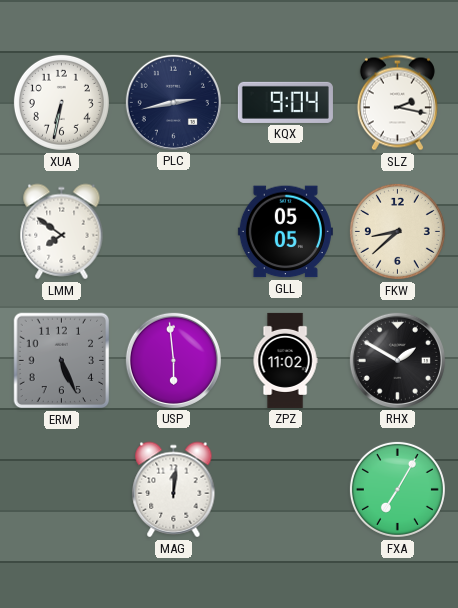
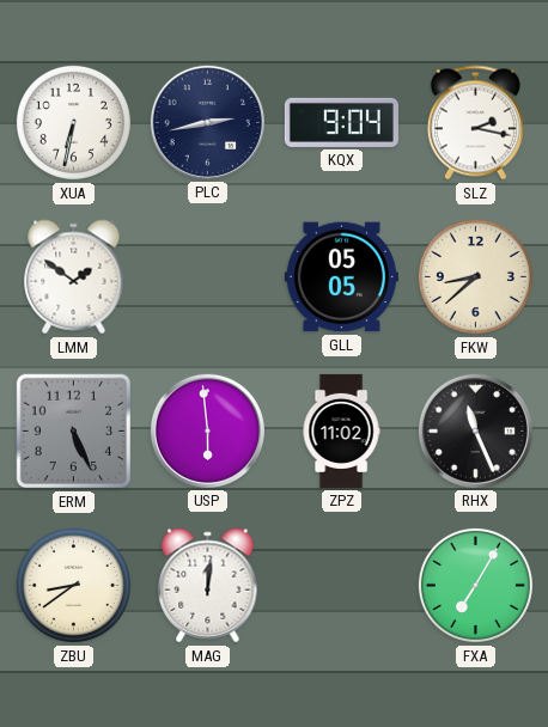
LMM: 7:51 -> 1:51
RHX: 1:50 -> 11:26
ZBU: none -> 8:39
